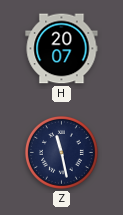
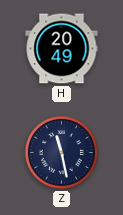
H: 20:07 -> 20:49
